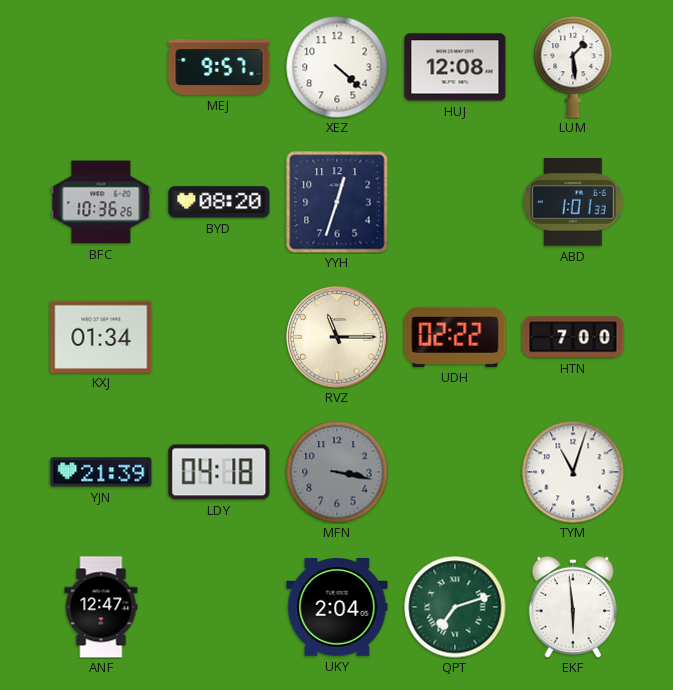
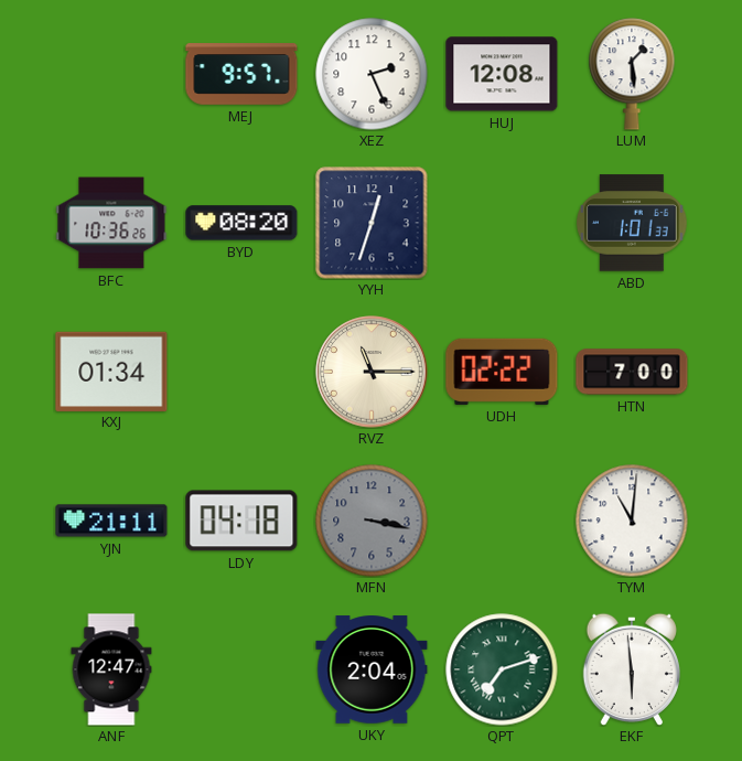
XEZ: 4:22 -> 2:26
YJN: 21:39 -> 21:11
TYM: 11:03 -> 11:01
